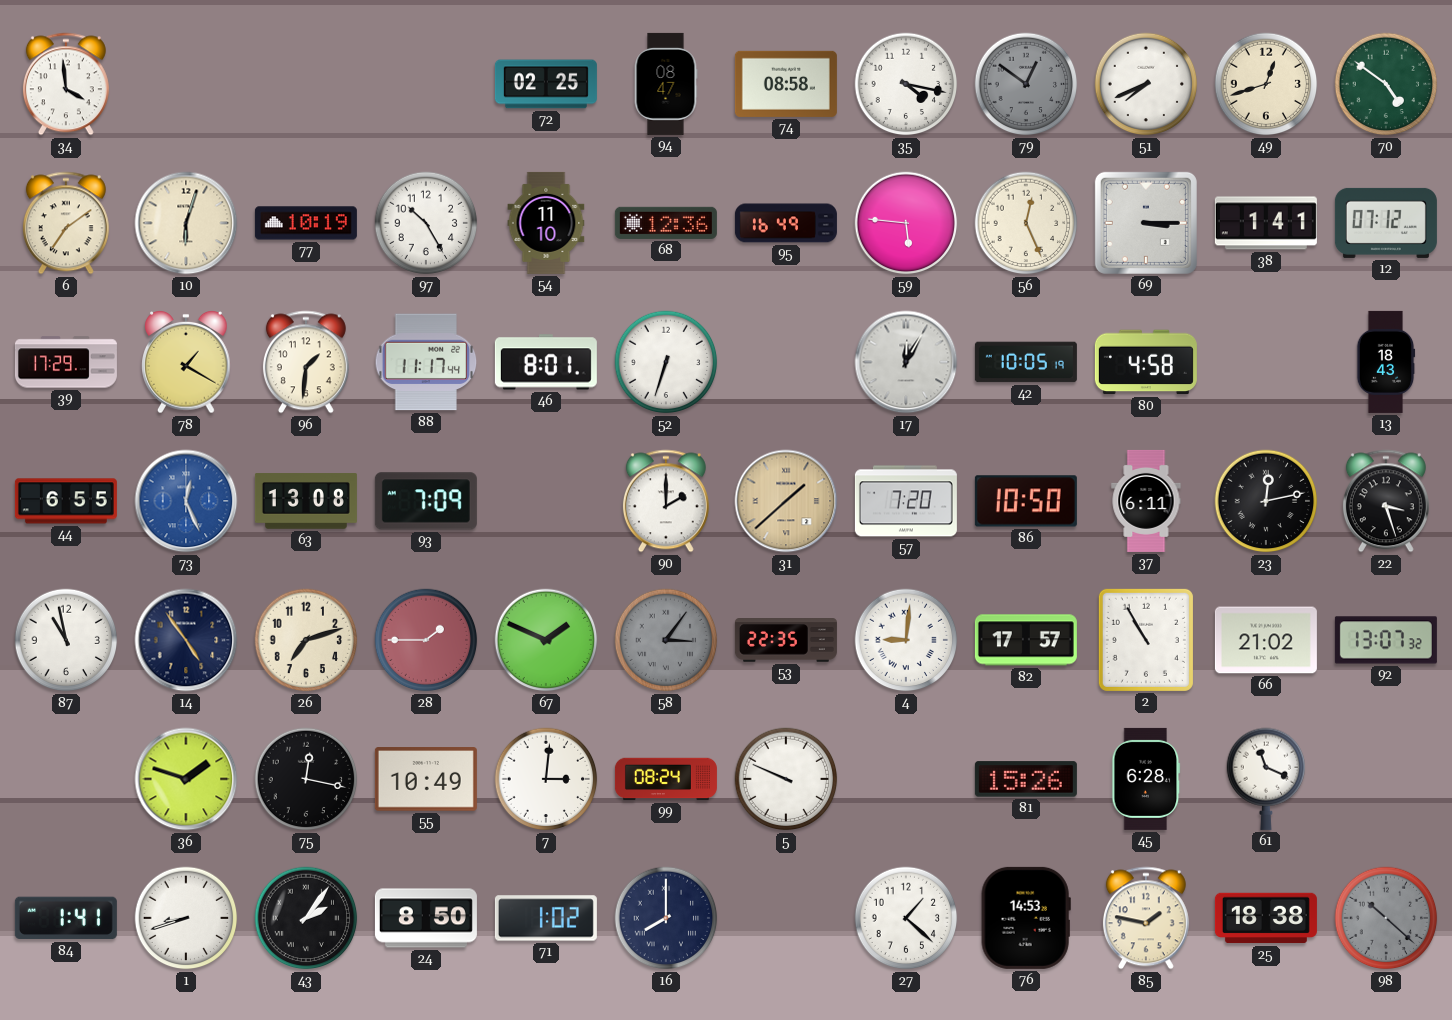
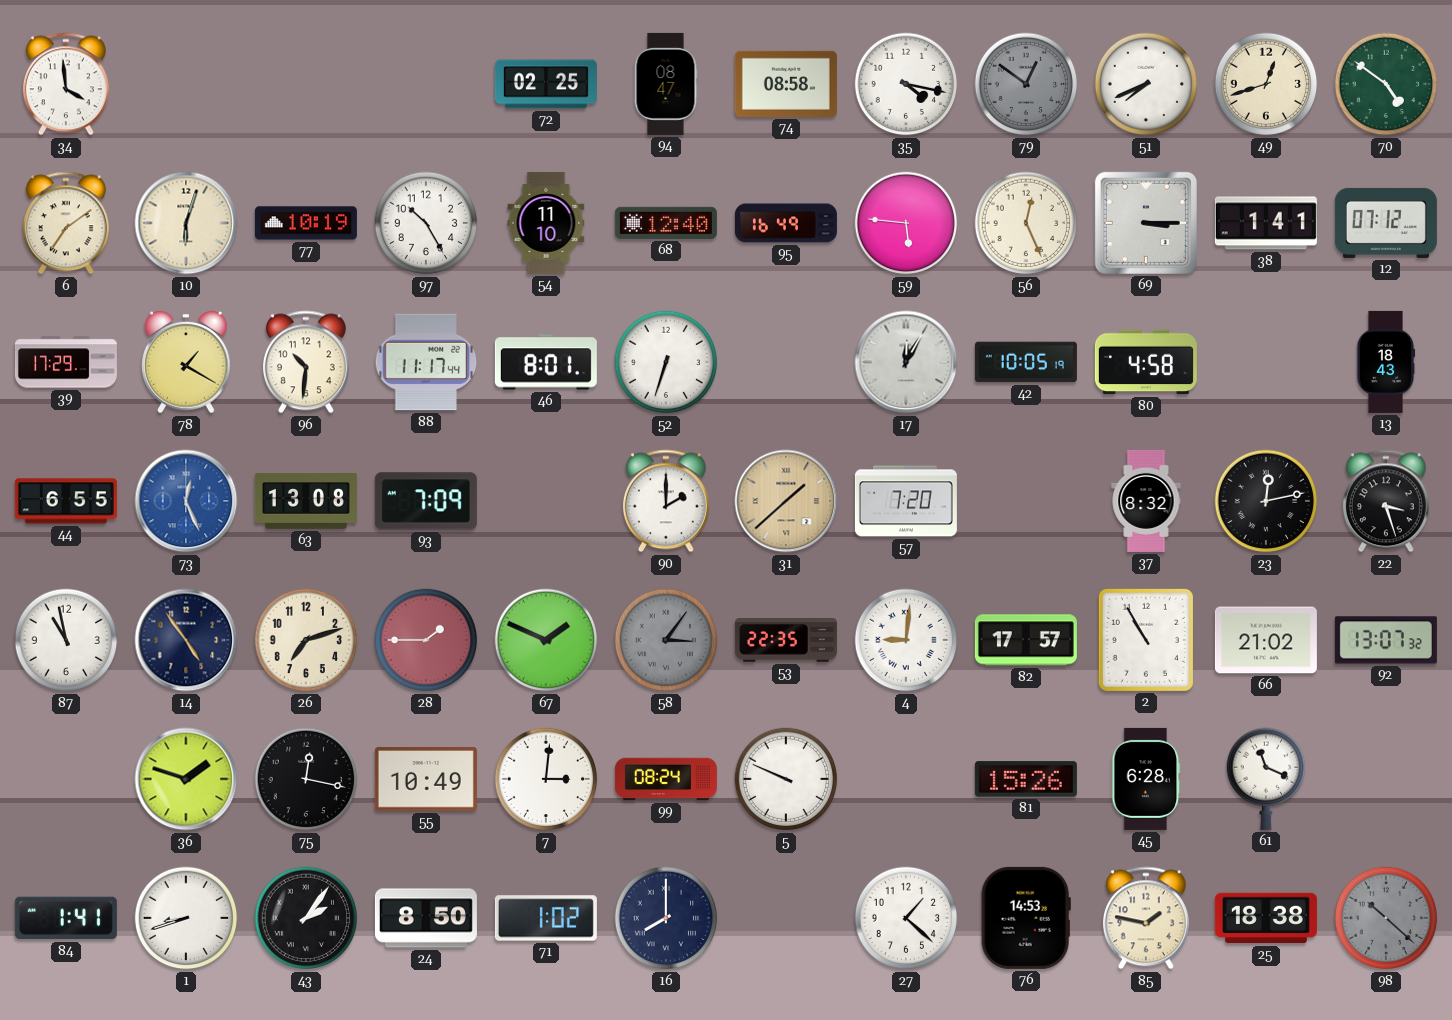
68: 12:36 -> 12:40
96: 1:31 -> 10:31
86: 10:50 -> none
37: 6:11 -> 8:32
